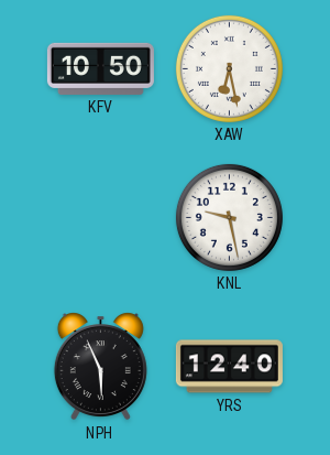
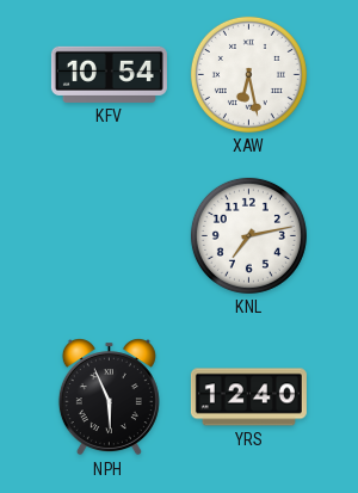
KFV: 10:50 -> 10:54
KNL: 9:28 -> 7:13
